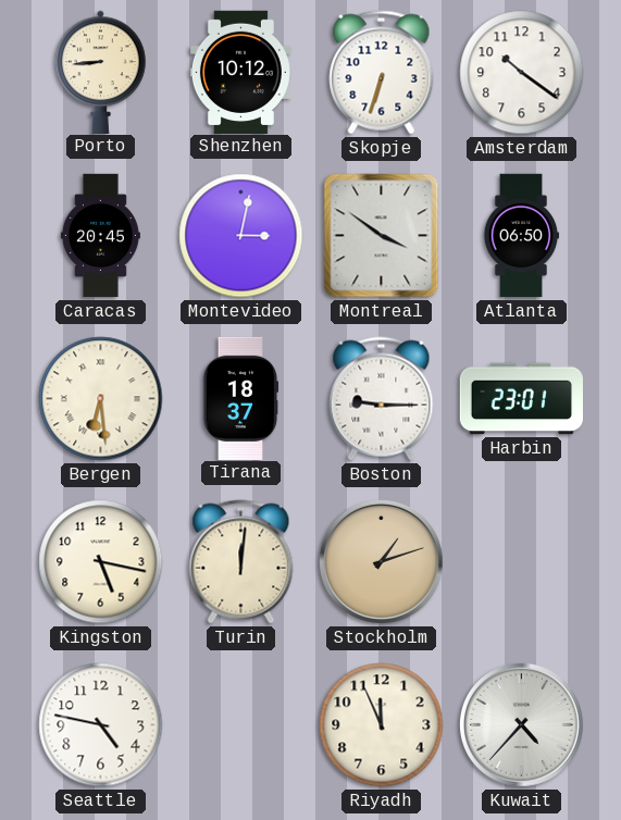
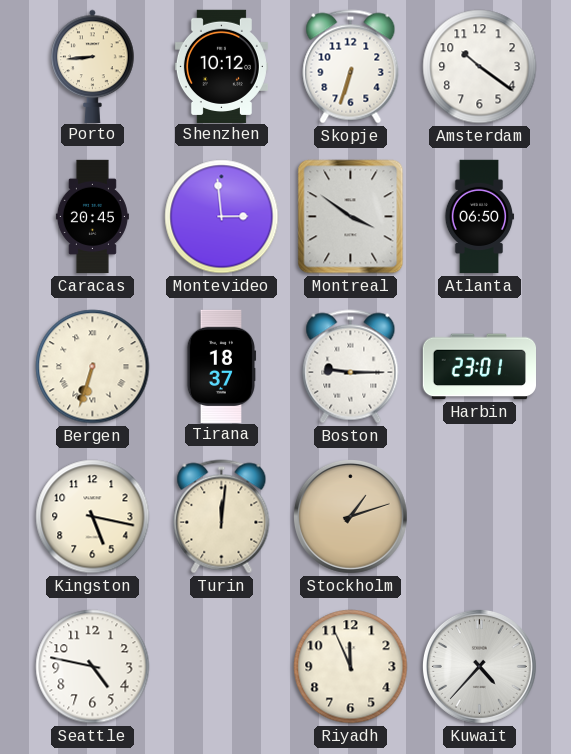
Montevideo: 3:02 -> 2:59
Bergen: 6:29 -> 6:33
